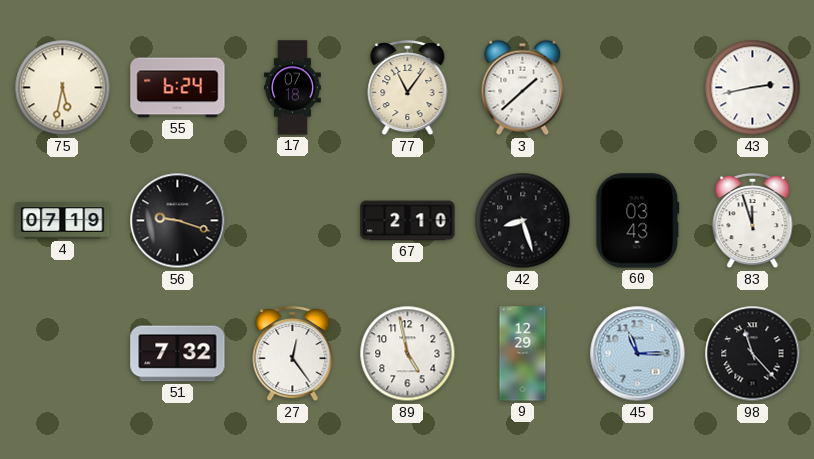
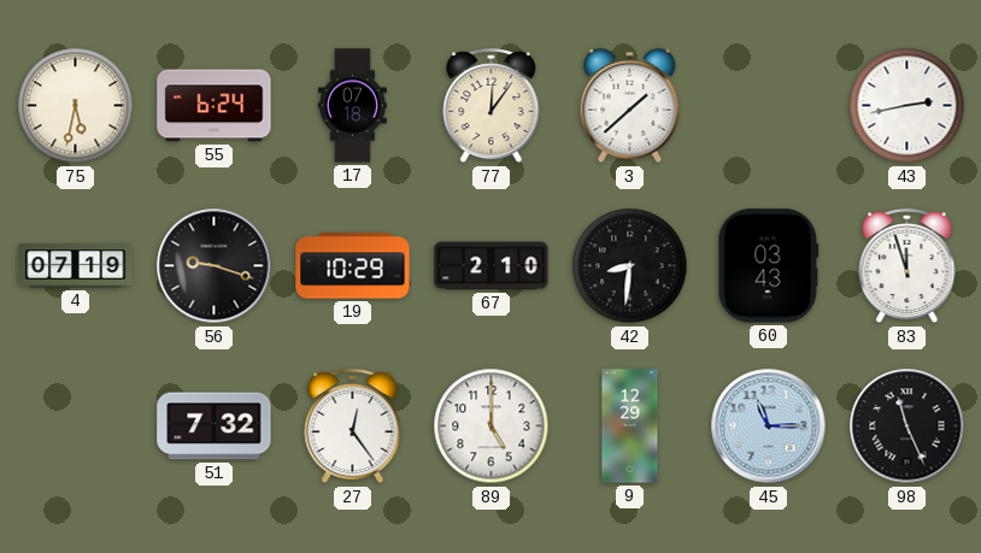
77: 11:06 -> 12:06
19: none -> 10:29
42: 8:27 -> 8:31
89: 4:58 -> 5:00
98: 11:23 -> 11:26
